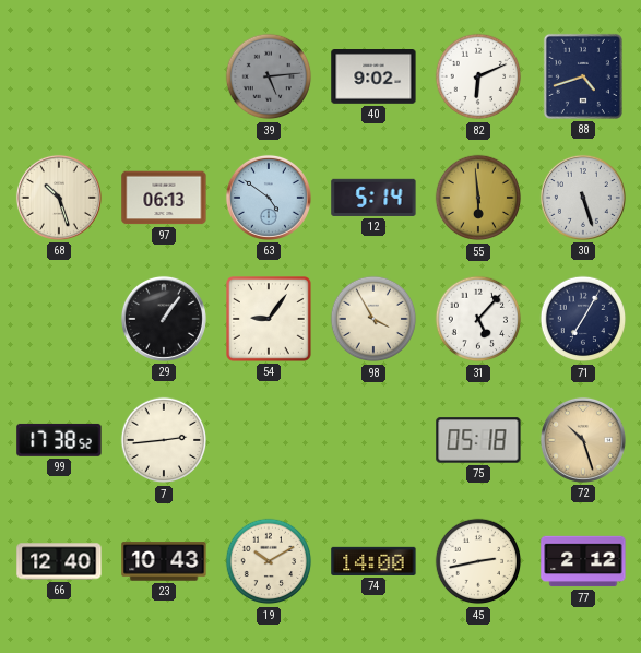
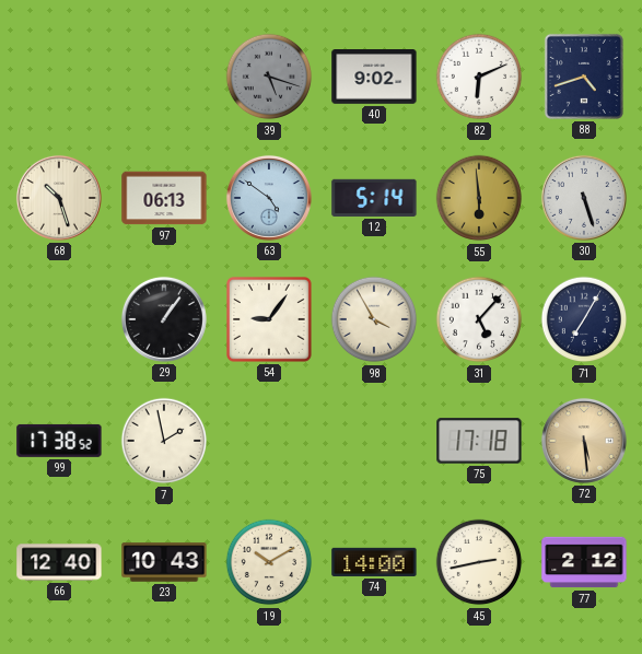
39: 5:14 -> 5:18
7: 2:44 -> 1:58
75: 05:18 -> 17:18
72: 10:27 -> 5:29
